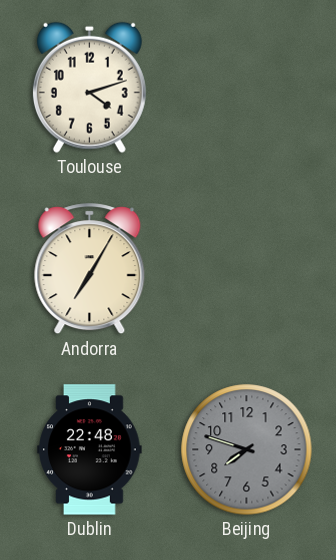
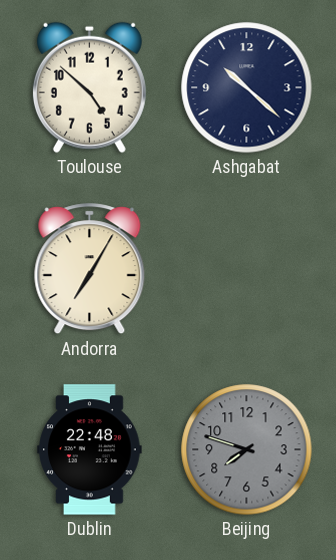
Toulouse: 4:12 -> 4:52
Ashgabat: none -> 10:22
